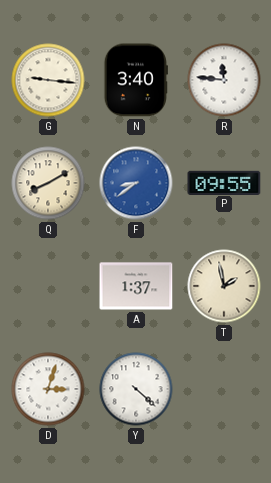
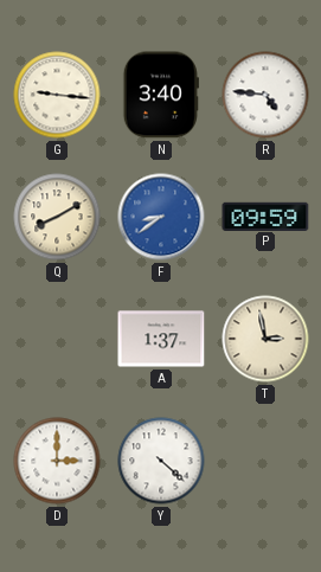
R: 11:46 -> 4:46
P: 09:55 -> 09:59
T: 1:58 -> 2:58
D: 3:03 -> 3:00
